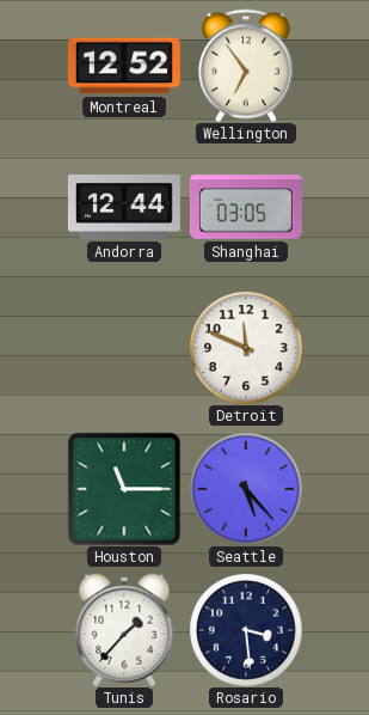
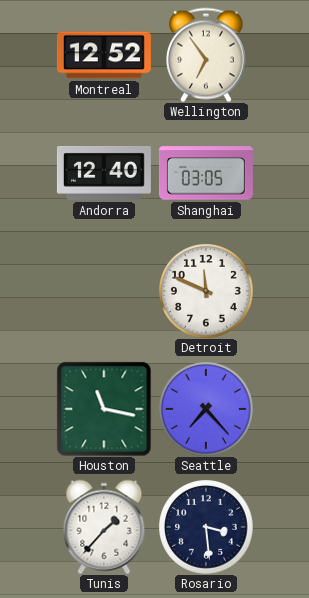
Andorra: 12:44 -> 12:40
Houston: 11:15 -> 11:17
Seattle: 5:23 -> 7:23
